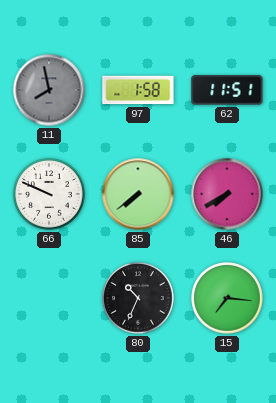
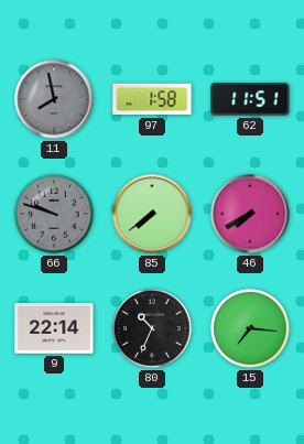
66: 9:49 -> 9:48
66 dial: white -> grey
9: none -> 22:14
